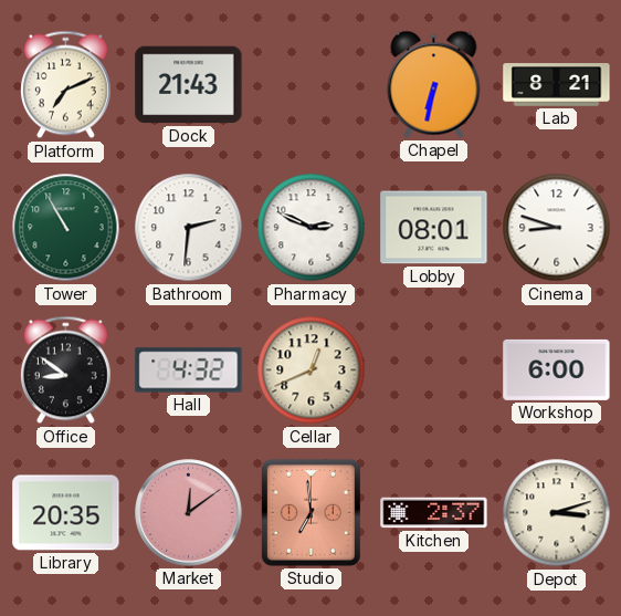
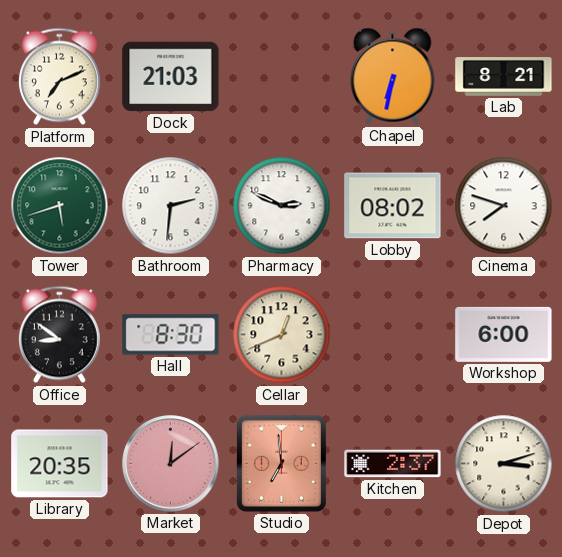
Dock: 21:43 -> 21:03
Tower: 10:55 -> 5:42
Lobby: 08:01 -> 08:02
Cinema: 8:48 -> 7:48
Hall: 4:32 -> 8:30
